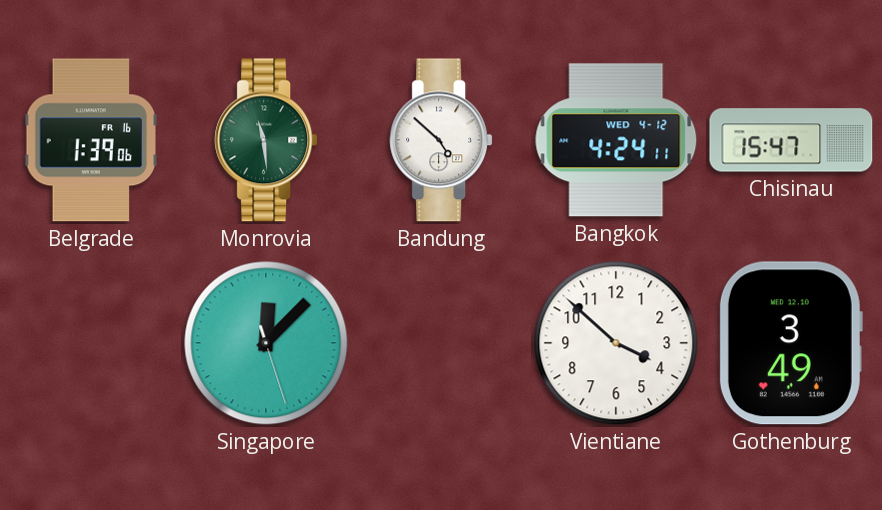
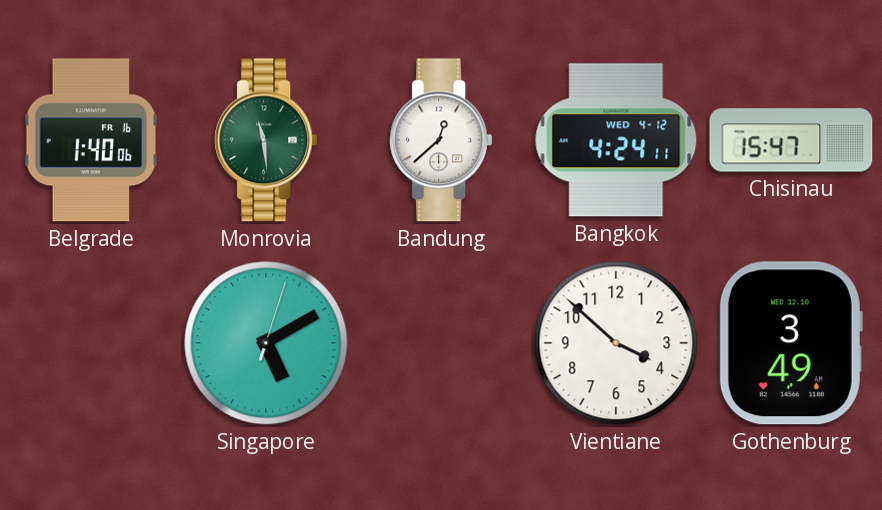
Belgrade: 1:39 -> 1:40
Bandung: 4:52 -> 12:38
Singapore: 12:07 -> 5:10
